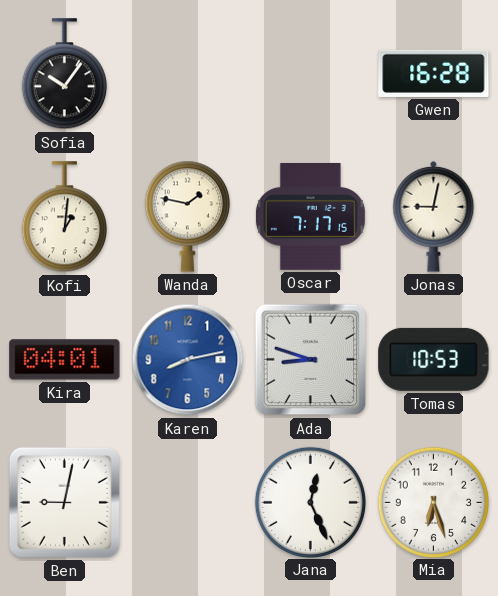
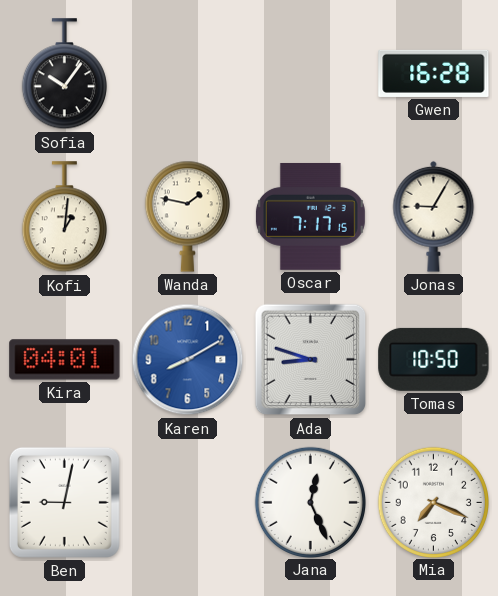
Jonas: 9:02 -> 9:05
Karen: 8:13 -> 8:10
Tomas: 10:53 -> 10:50
Mia: 6:27 -> 7:19
